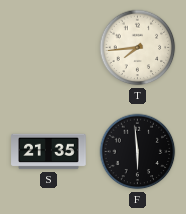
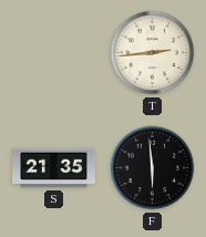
T: 7:44 -> 2:44
